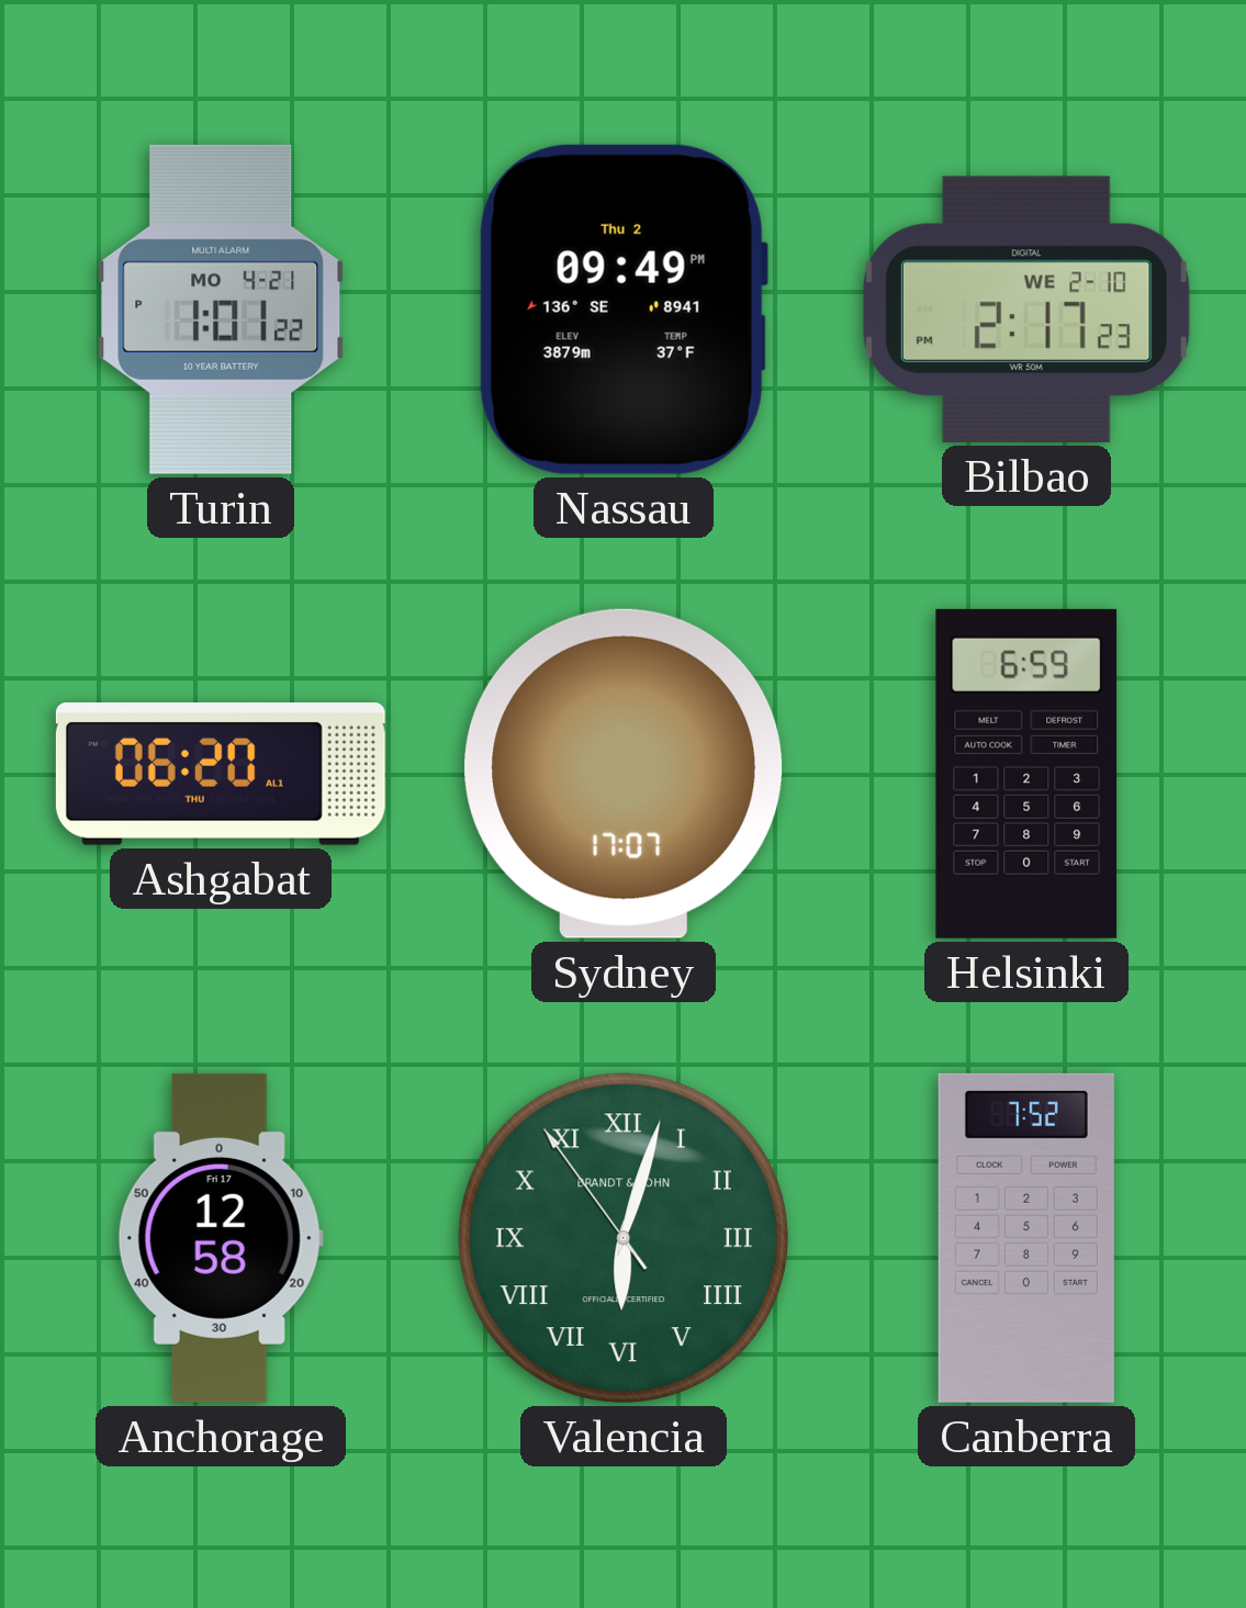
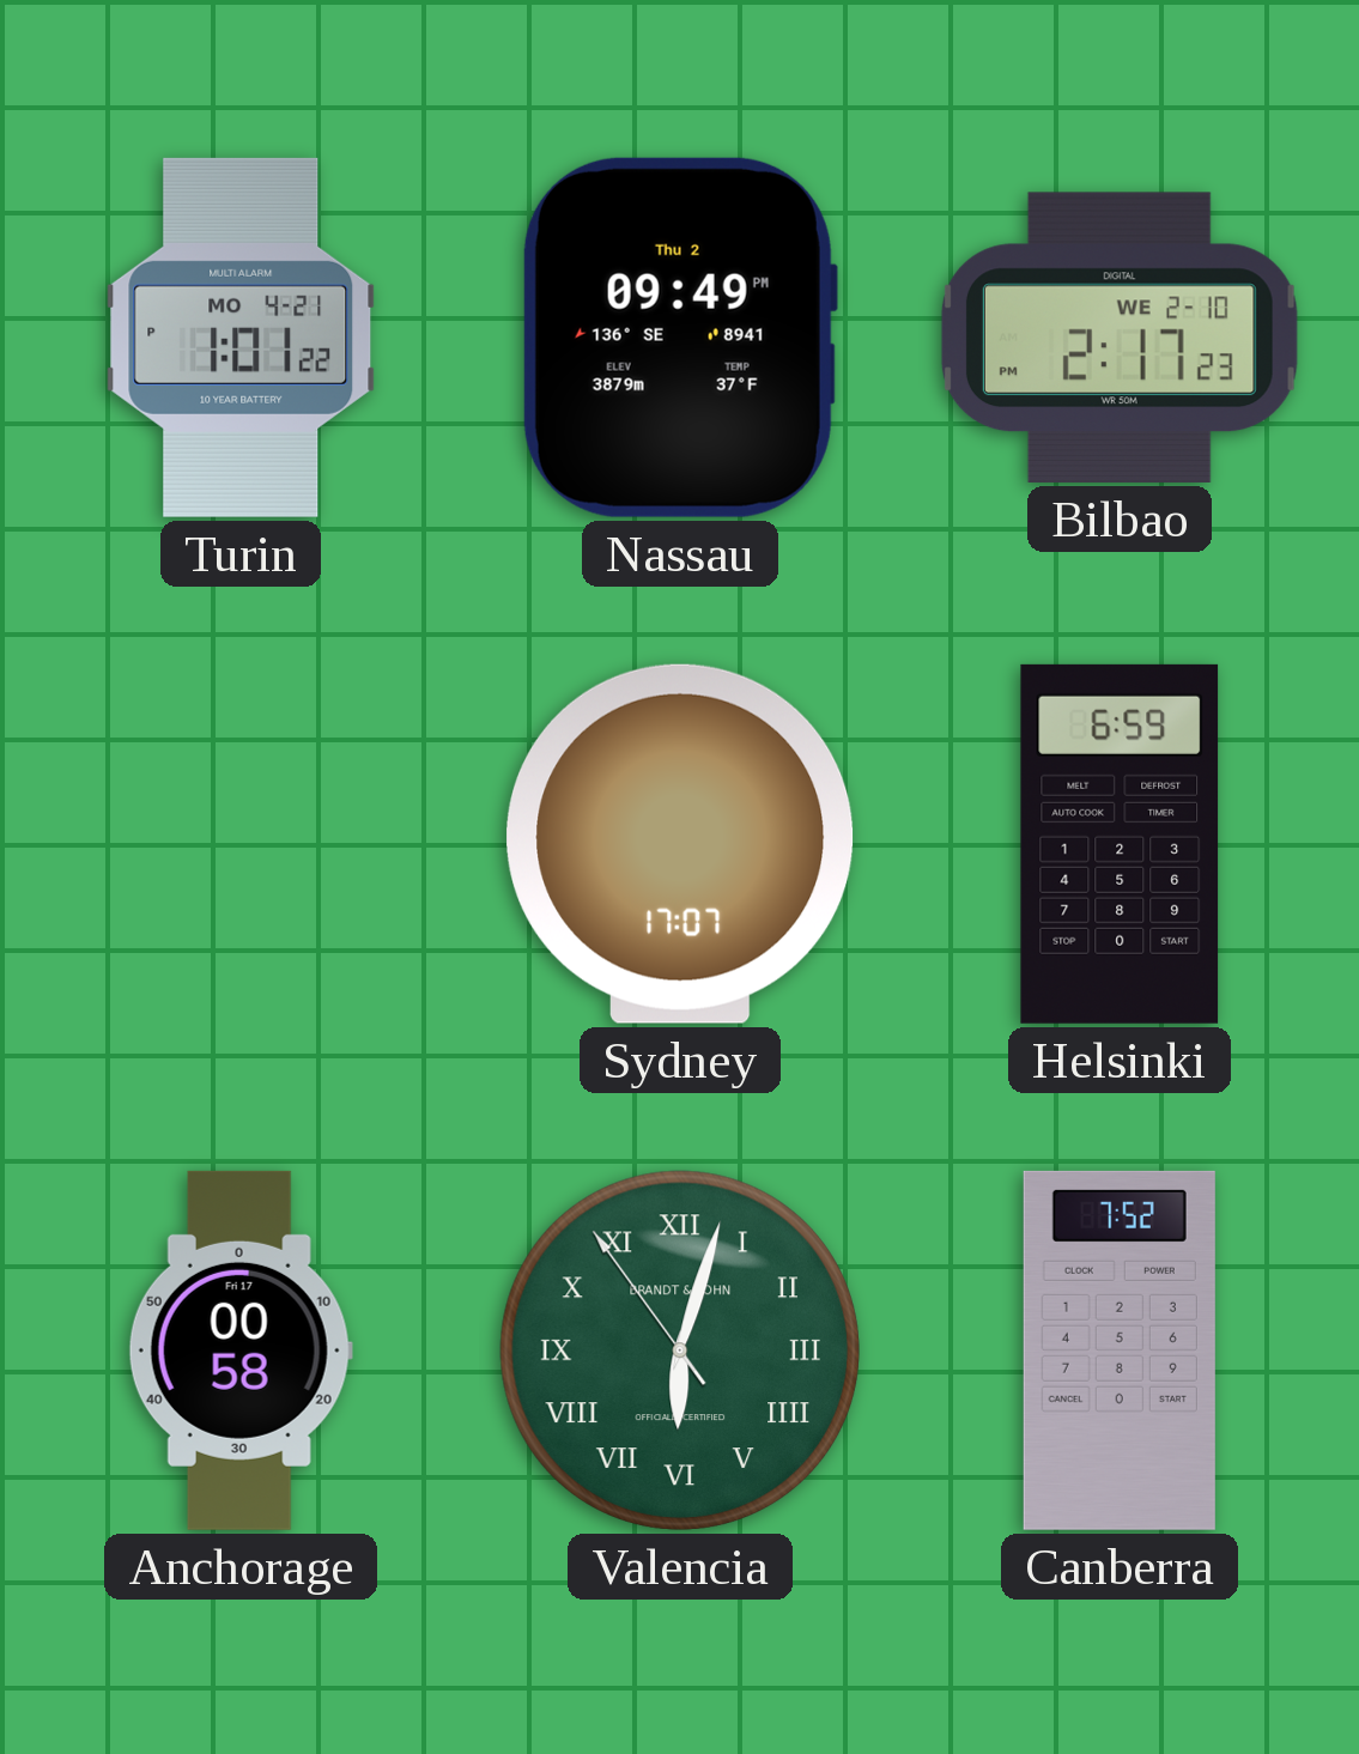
Ashgabat: 06:20 -> none
Anchorage: 12:58 -> 00:58
